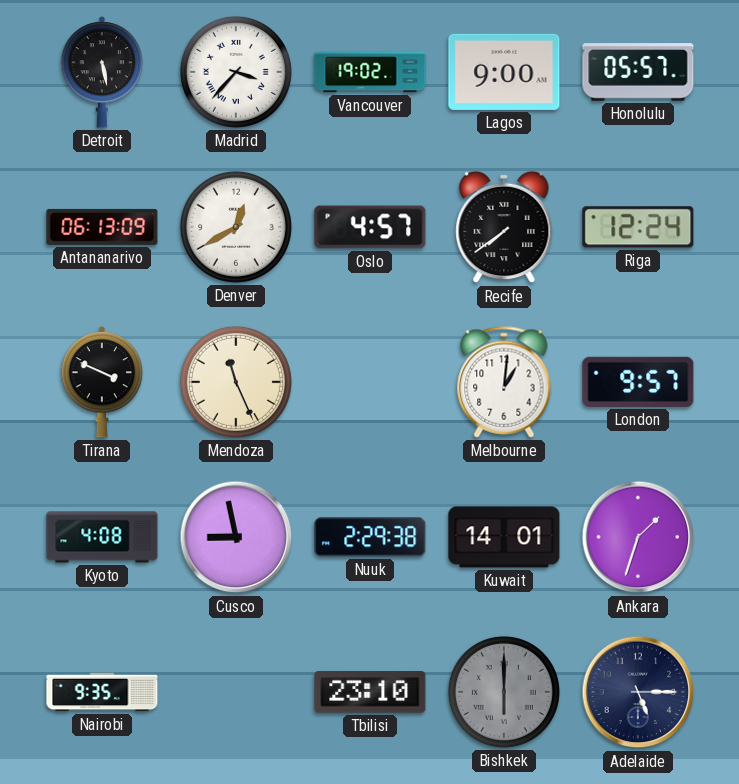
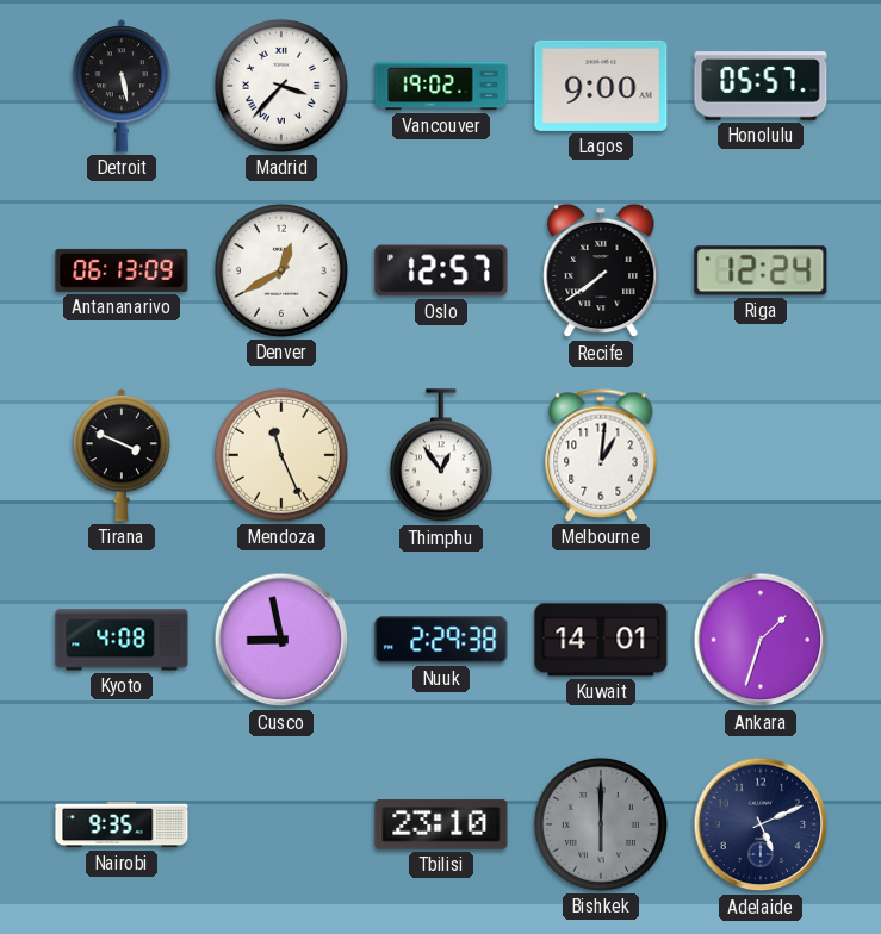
Oslo: 4:57 -> 12:57
Thimphu: none -> 12:54
London: 9:57 -> none
Adelaide: 5:15 -> 5:11
